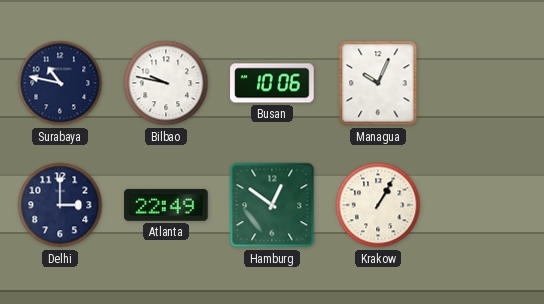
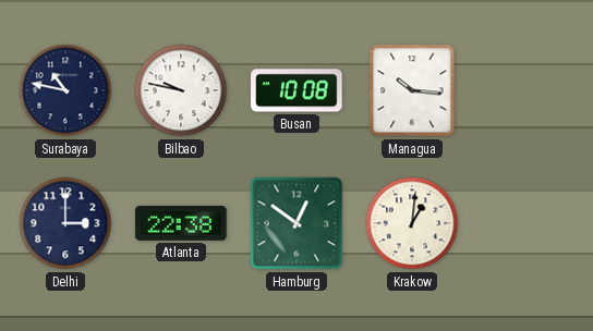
Busan: 10:06 -> 10:08
Managua: 10:04 -> 10:16
Atlanta: 22:49 -> 22:38
Krakow: 1:05 -> 1:01
